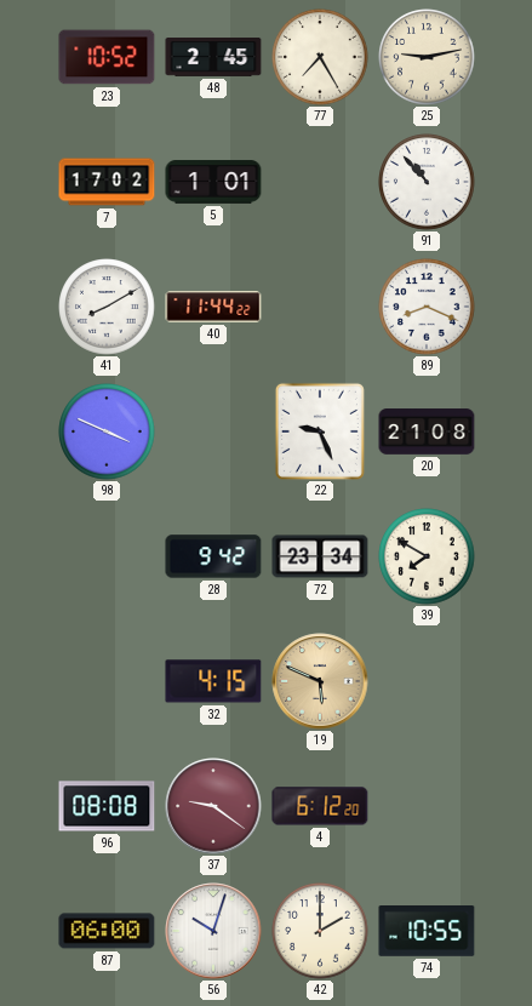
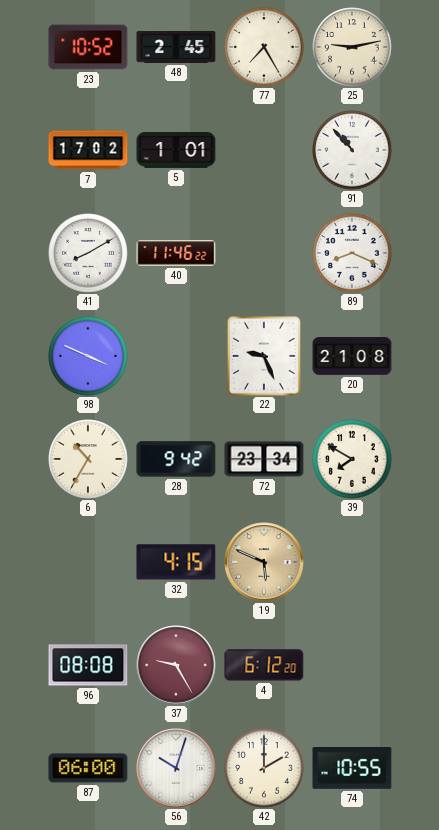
40: 11:44 -> 11:46
6: none -> 10:35
37: 9:21 -> 9:25
